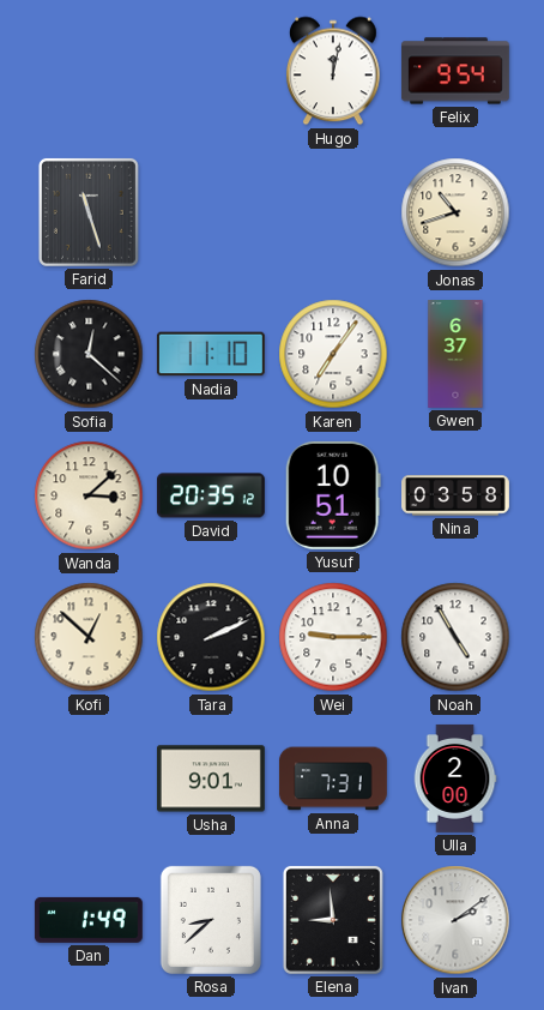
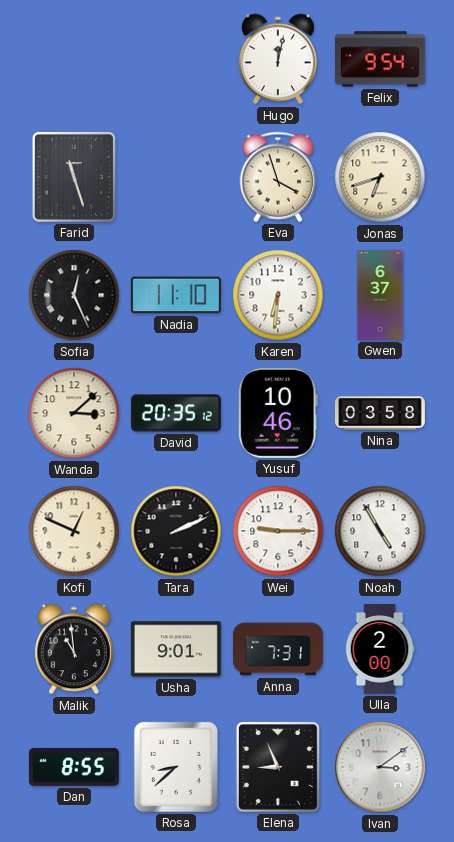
Eva: none -> 3:57
Jonas: 10:42 -> 6:42
Sofia: 12:22 -> 12:26
Karen: 7:06 -> 6:31
Yusuf: 10:51 -> 10:46
Kofi: 12:52 -> 12:49
Malik: none -> 10:59
Dan: 1:49 -> 8:55
Elena: 8:59 -> 8:56
Ivan: 2:09 -> 3:09
